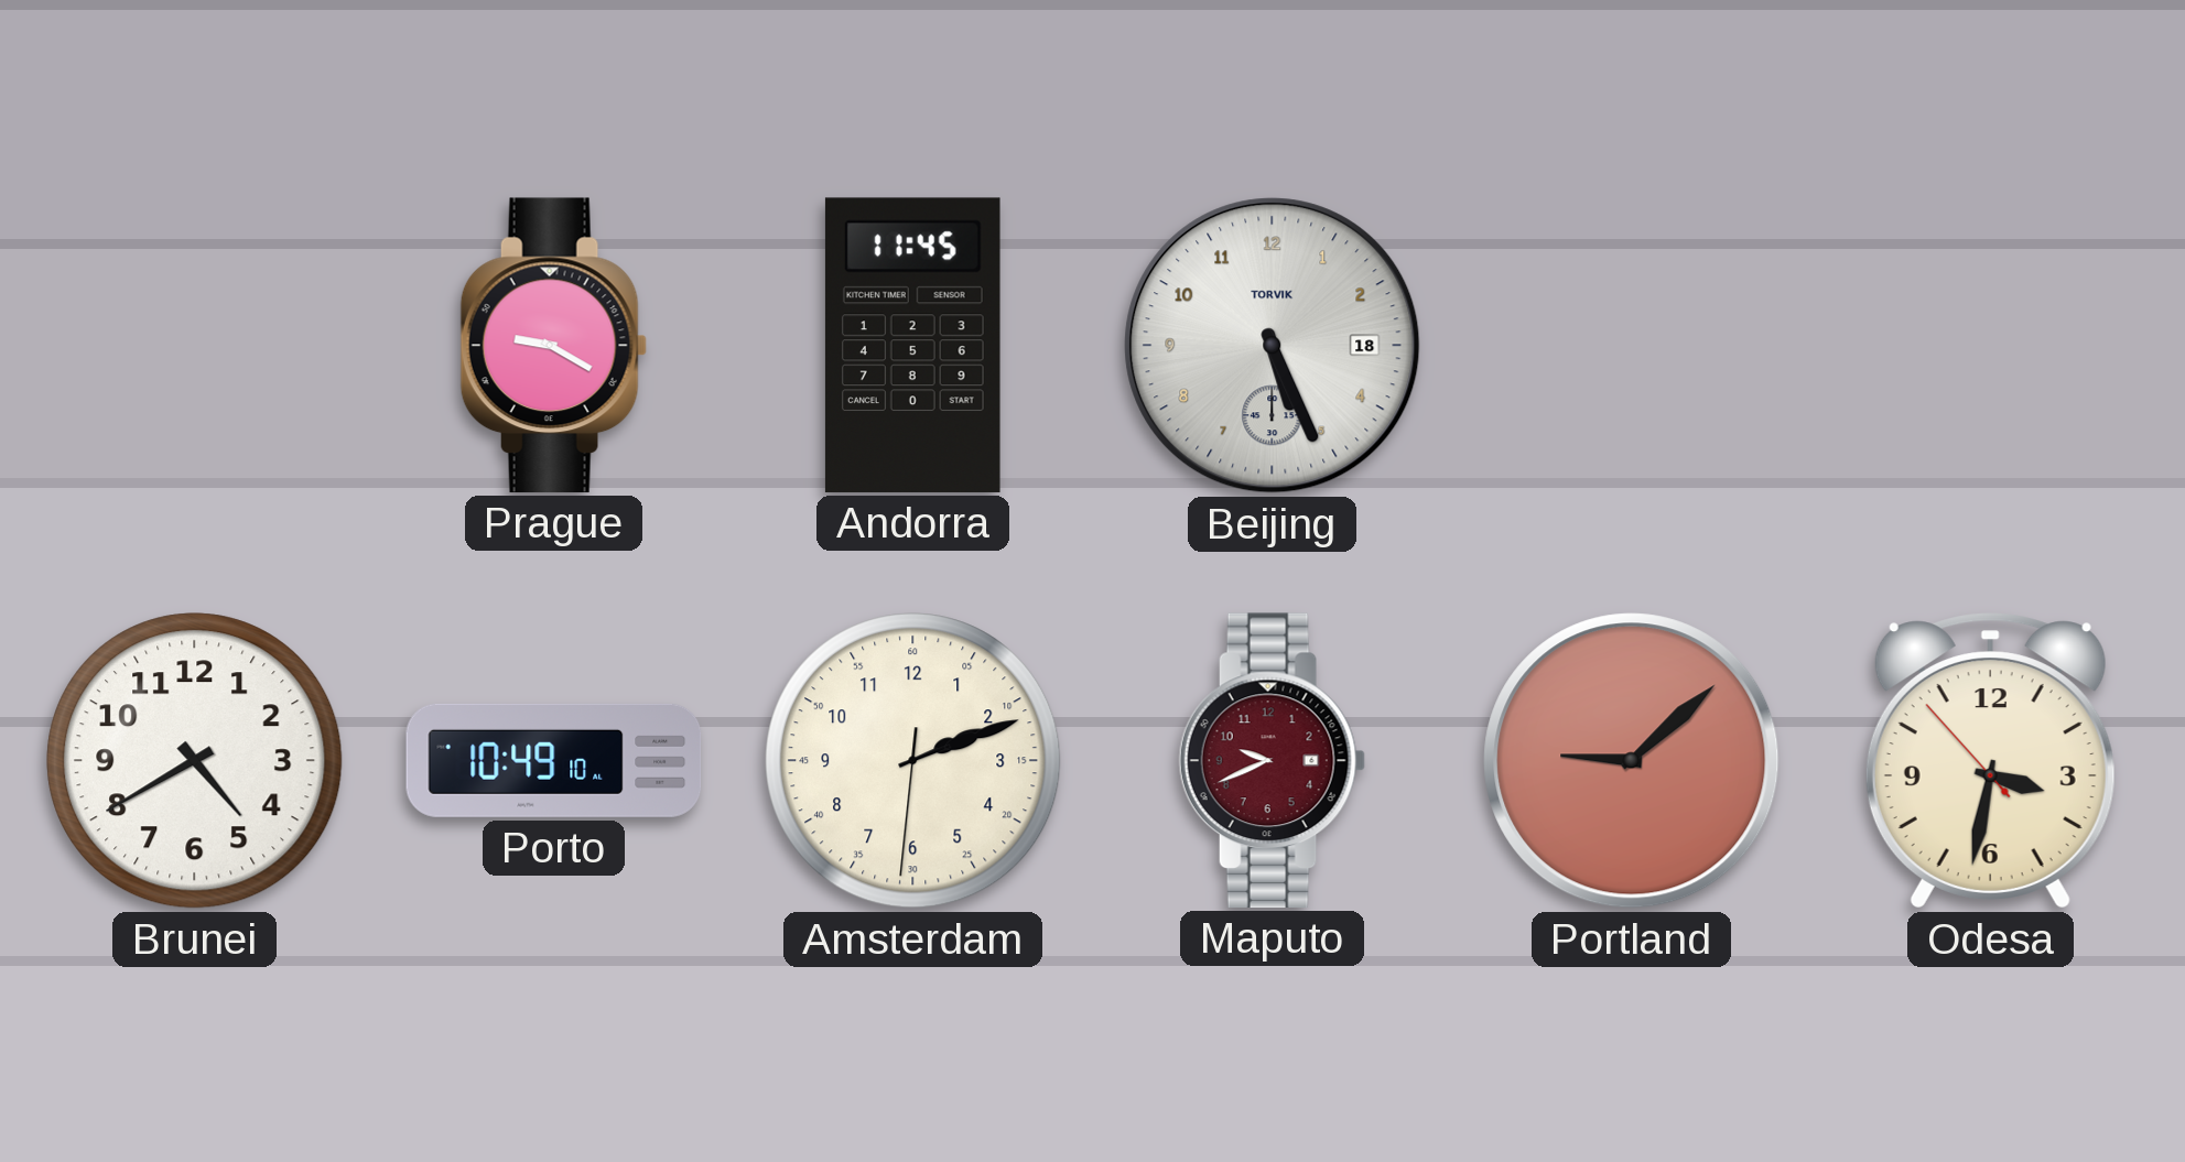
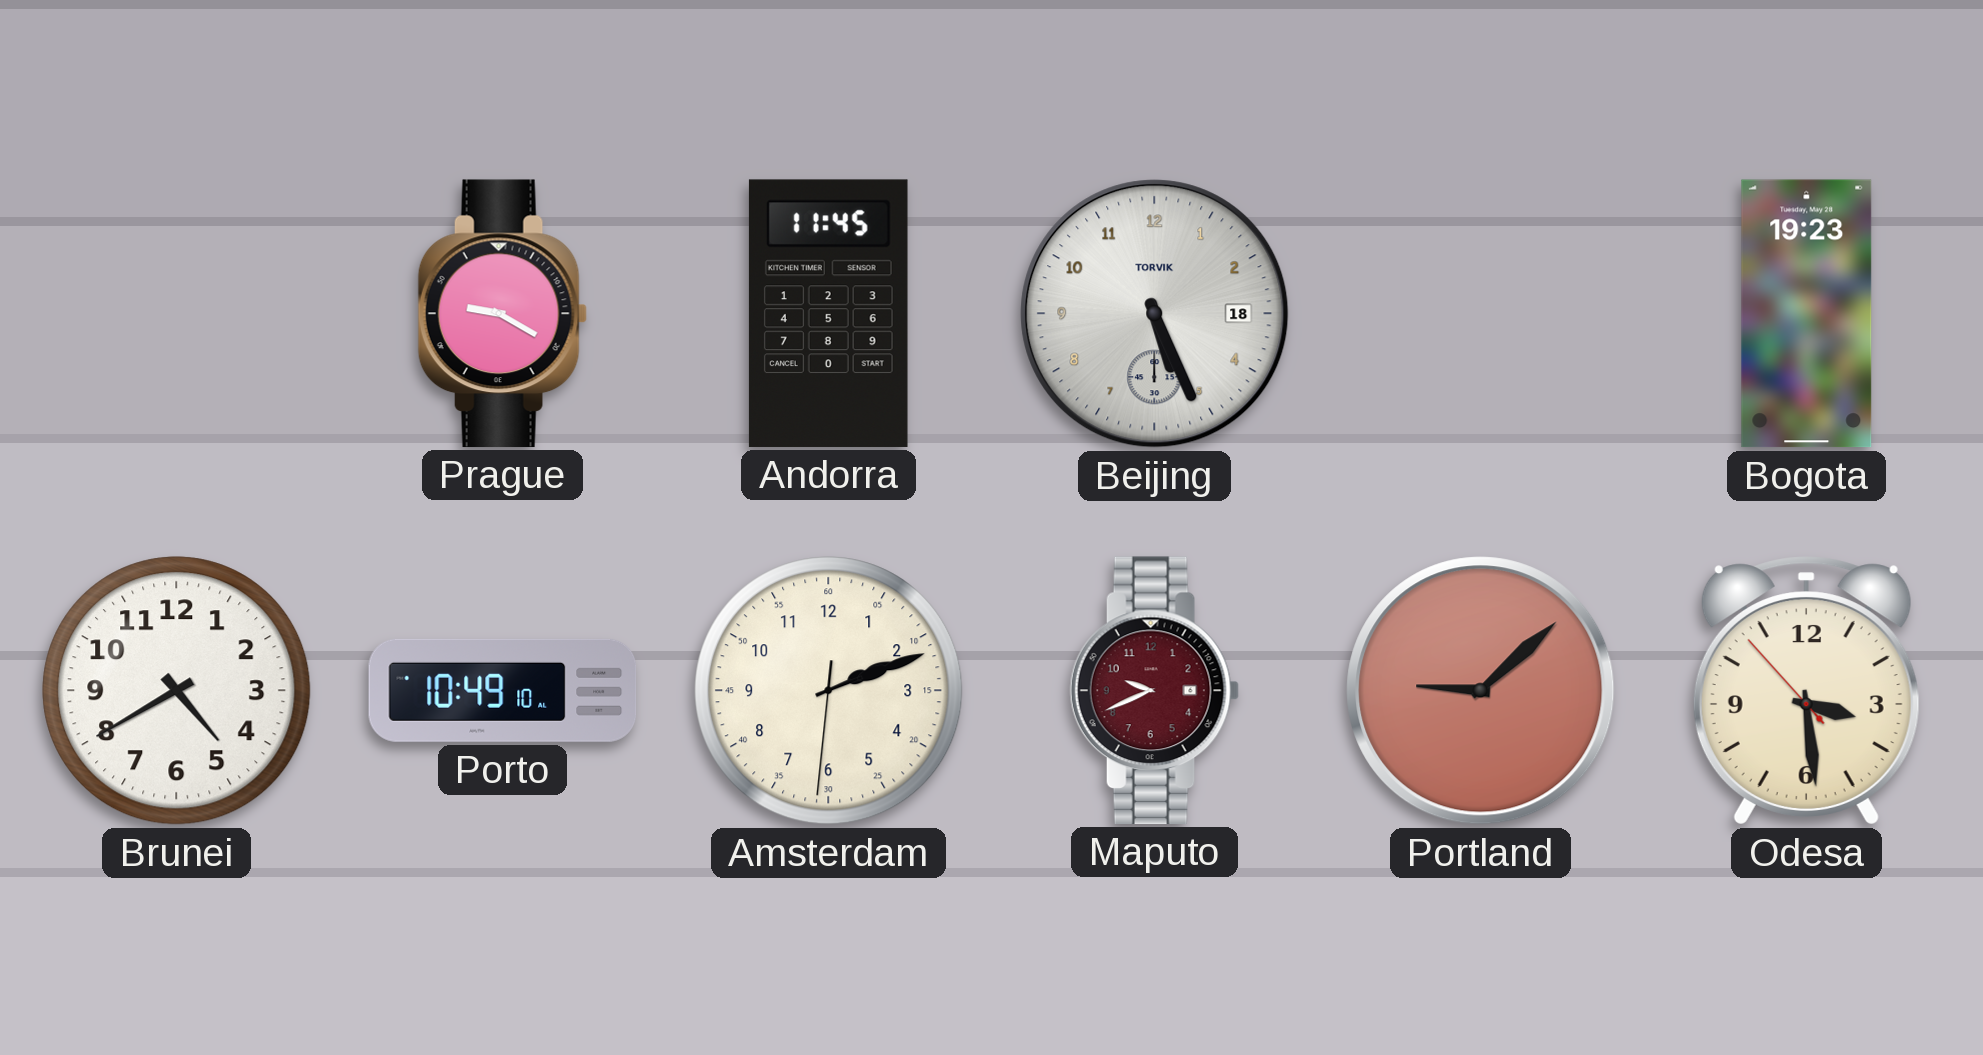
Bogota: none -> 19:23
Odesa: 3:31 -> 3:28
